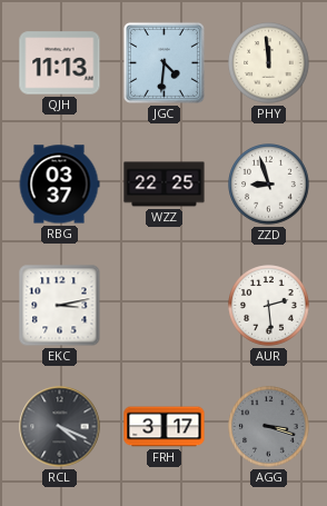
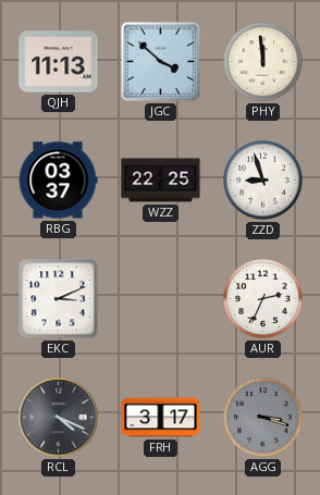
JGC: 4:31 -> 3:52
EKC: 3:13 -> 3:11
AUR: 2:29 -> 2:34
